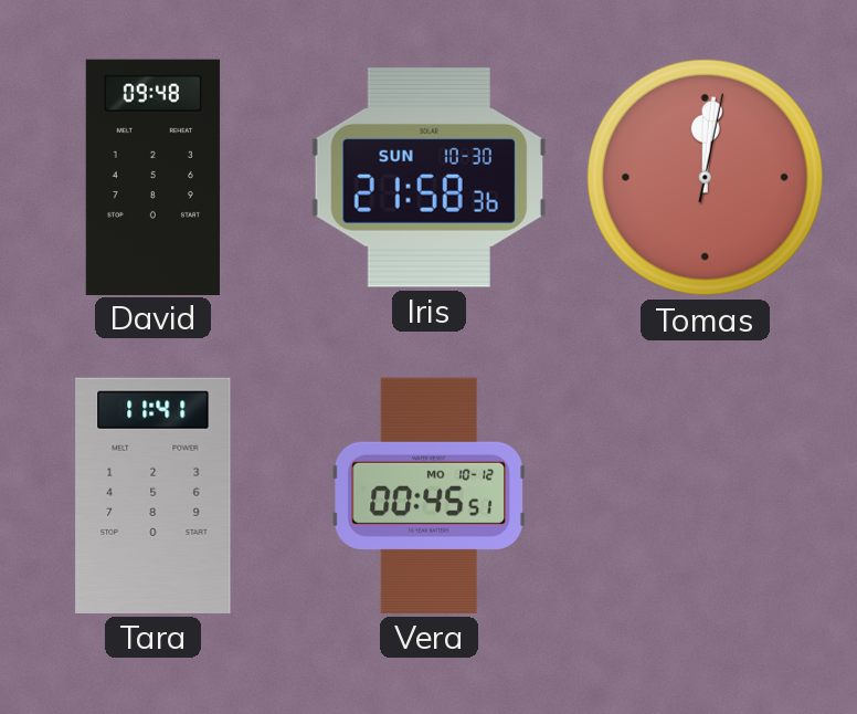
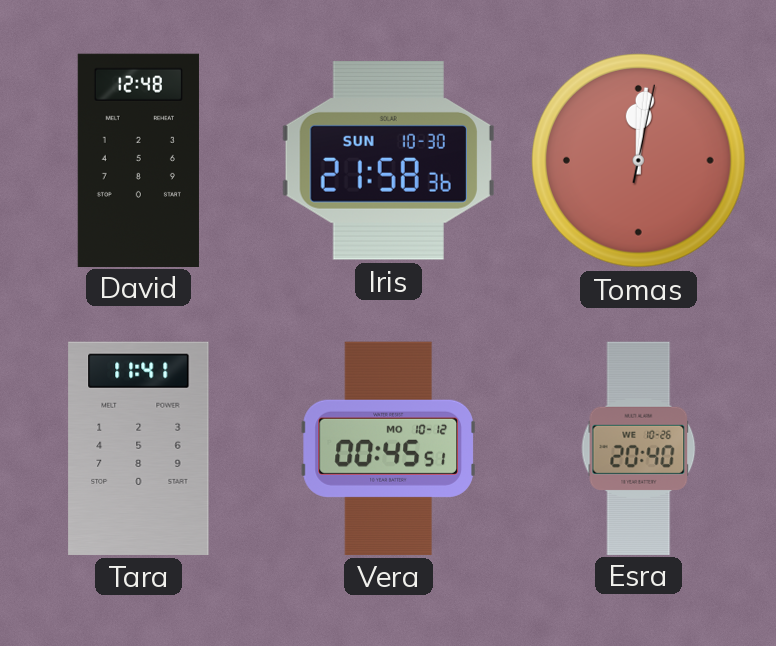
David: 09:48 -> 12:48
Esra: none -> 20:40
